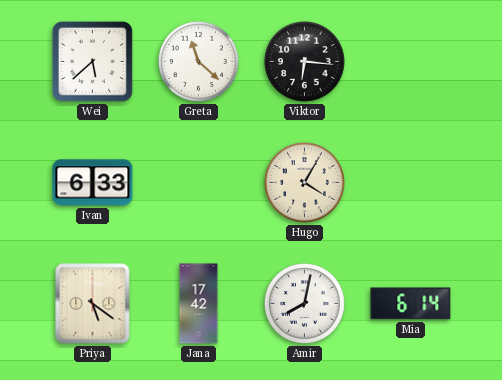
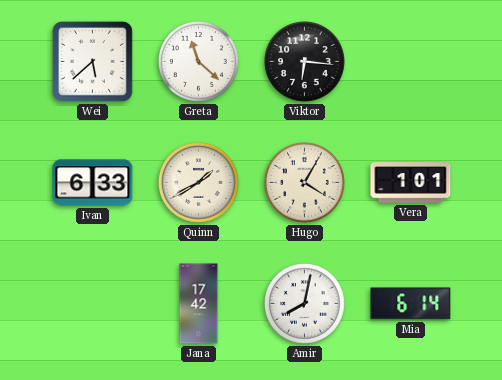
Quinn: none -> 1:40
Vera: none -> 1:01
Priya: 5:21 -> none
